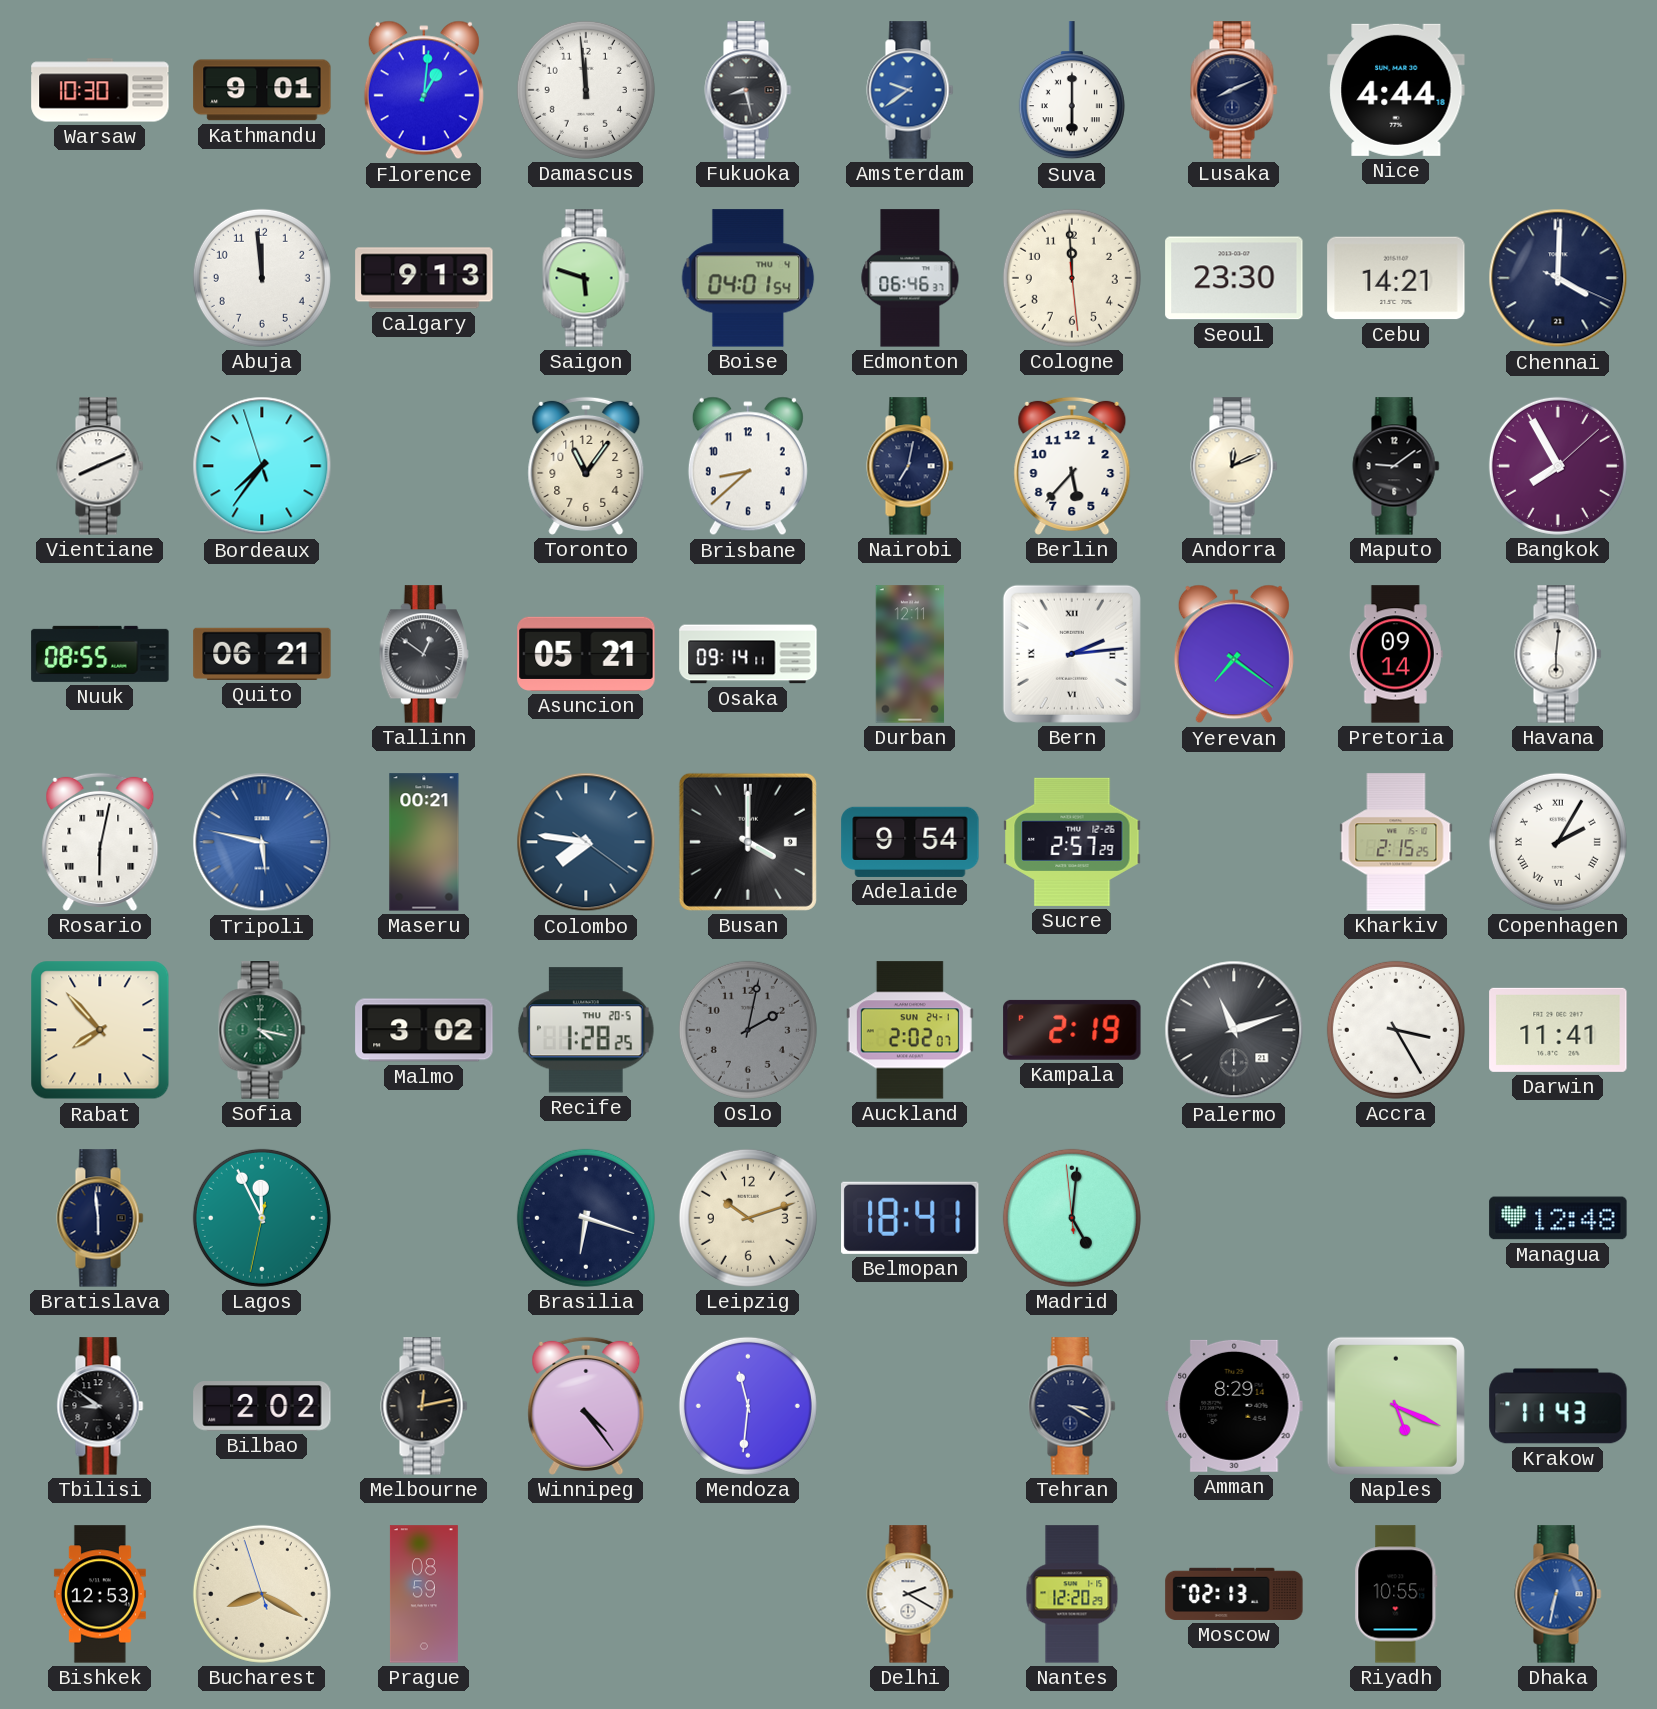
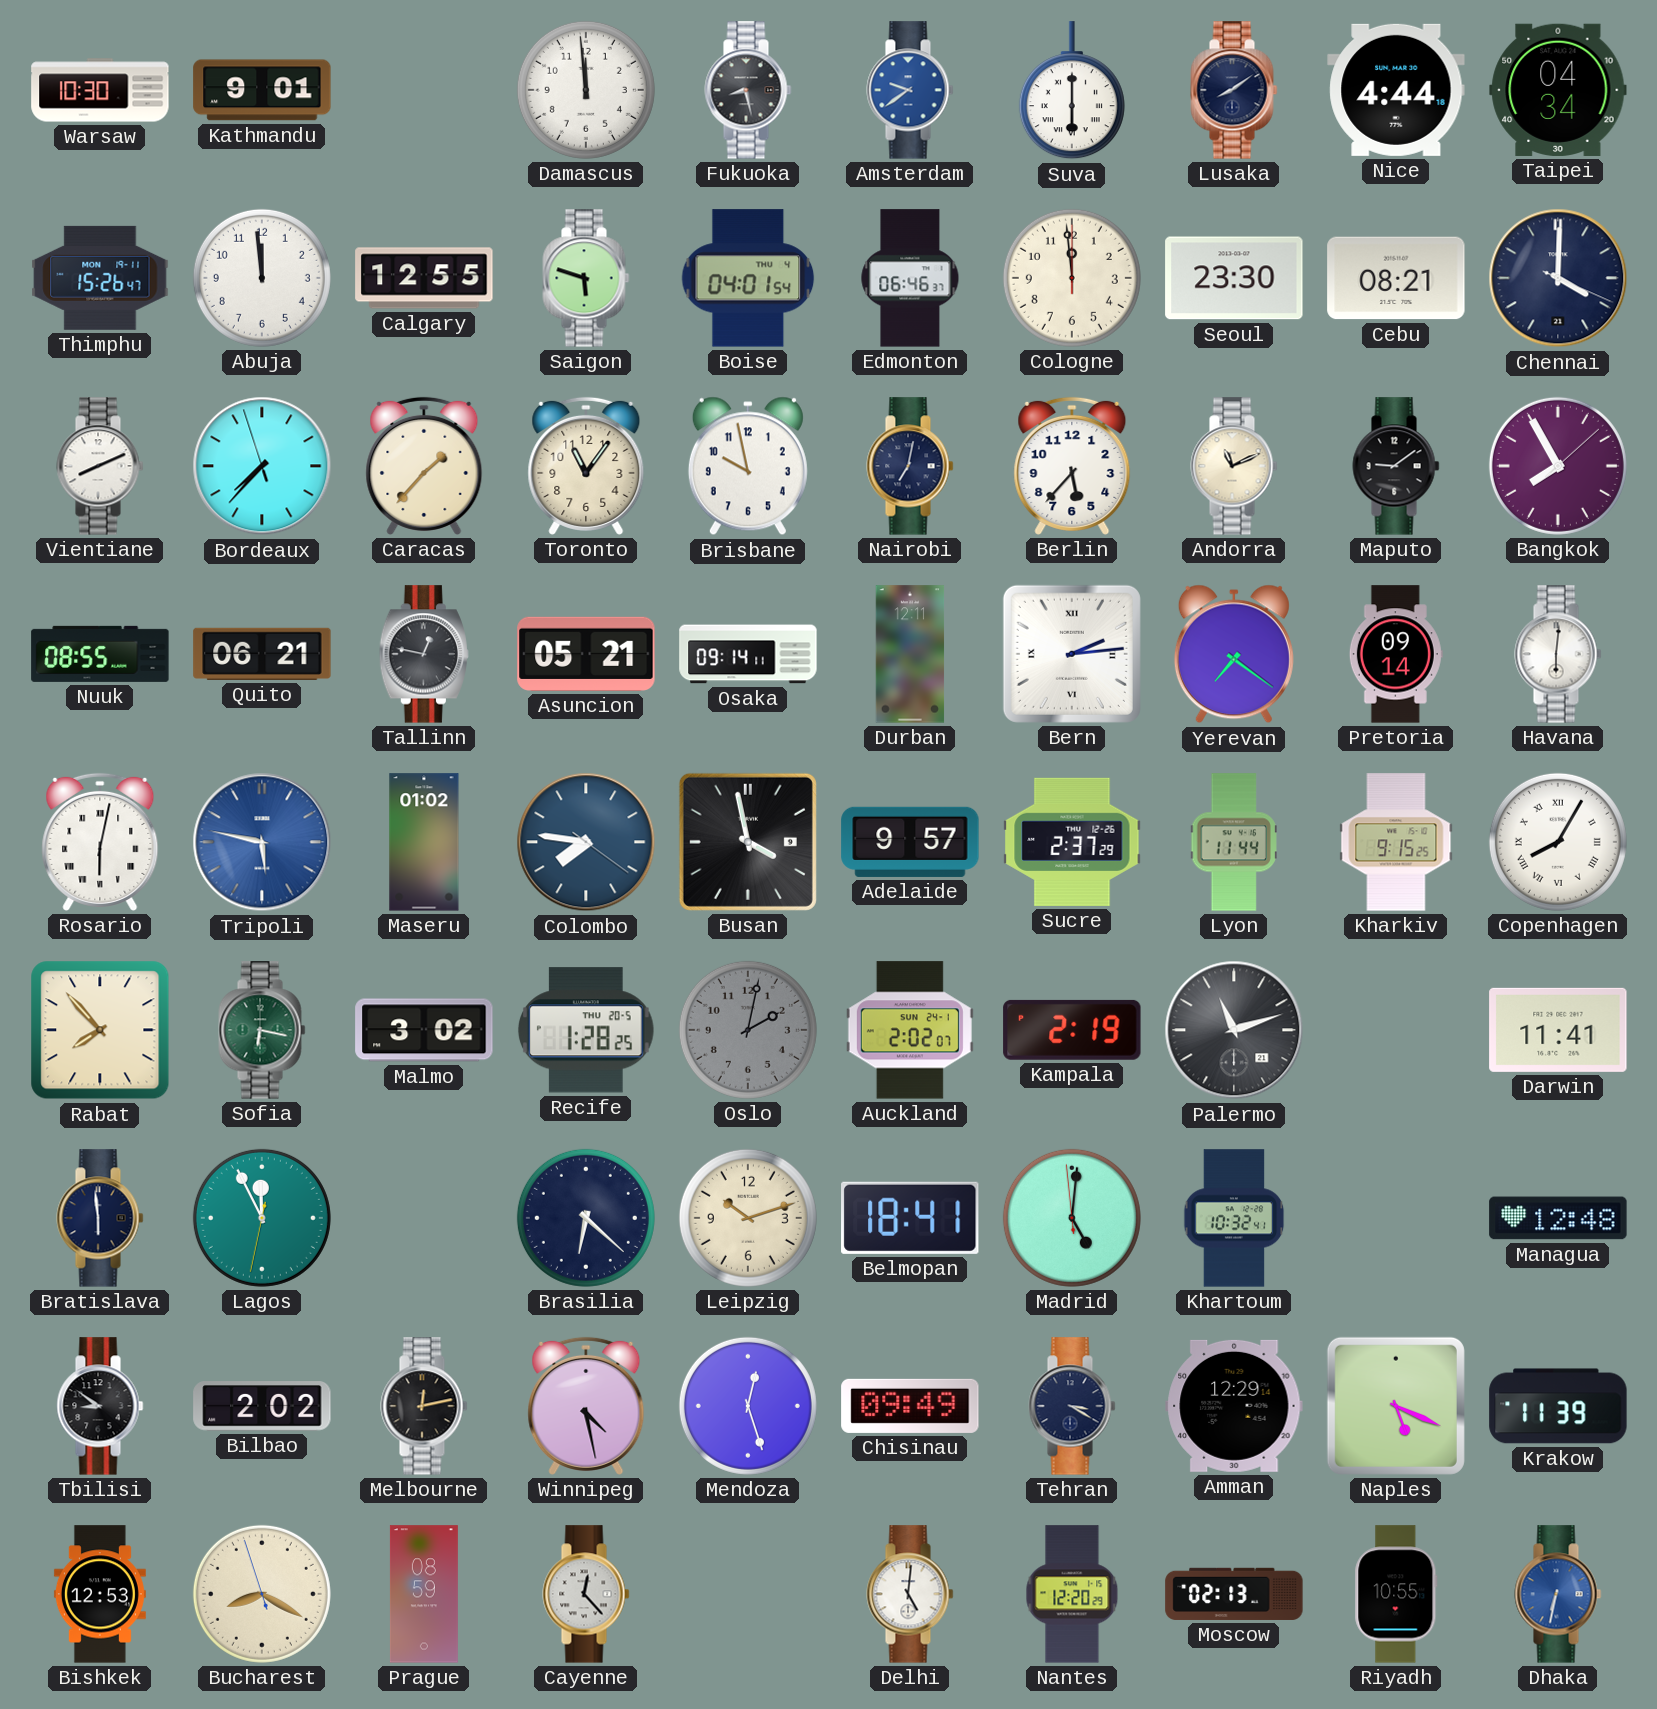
Florence: 1:01 -> none
Lusaka: 8:11 -> 8:09
Taipei: none -> 04:34
Thimphu: none -> 15:26
Calgary: 9:13 -> 12:55
Cologne: 11:59:29 -> 11:59:00
Cebu: 14:21 -> 08:21
Bordeaux: 7:35 -> 7:36
Caracas: none -> 1:37
Brisbane: 8:38 -> 9:58
Andorra: 12:11 -> 11:11
Tallinn: 12:51 -> 12:47
Maseru: 00:21 -> 01:02
Busan: 4:00 -> 3:58
Adelaide: 9:54 -> 9:57
Sucre: 2:57 -> 2:37
Lyon: none -> 11:44
Kharkiv: 2:15 -> 9:15
Copenhagen: 2:05 -> 8:05
Sofia: 4:17 -> 6:17
Accra: 3:25 -> none
Brasilia: 6:18 -> 6:22
Khartoum: none -> 10:32
Winnipeg: 4:24 -> 4:28
Mendoza: 11:31 -> 12:27
Chisinau: none -> 09:49
Amman: 8:29 -> 12:29
Krakow: 11:43 -> 11:39
Cayenne: none -> 12:23
Delhi: 2:20 -> 5:01
